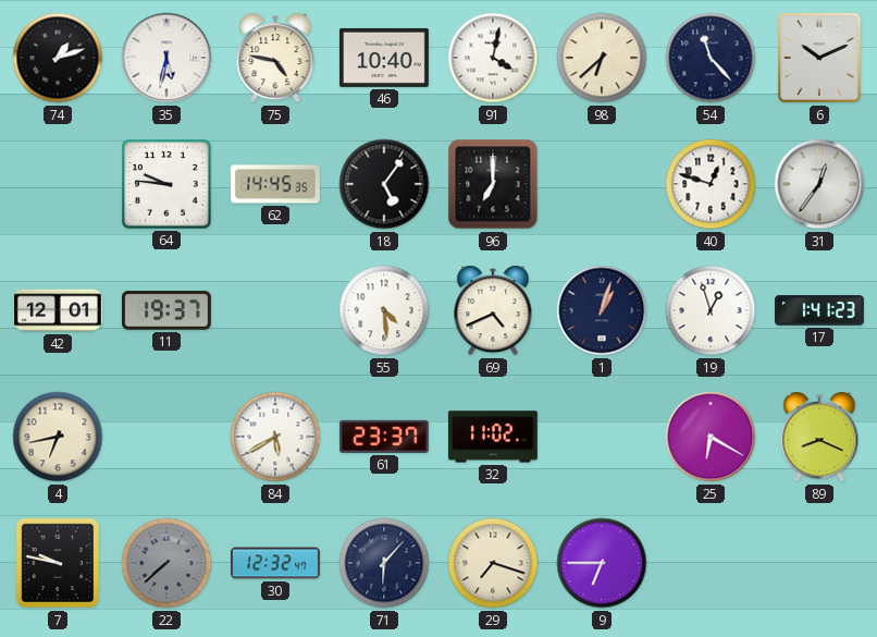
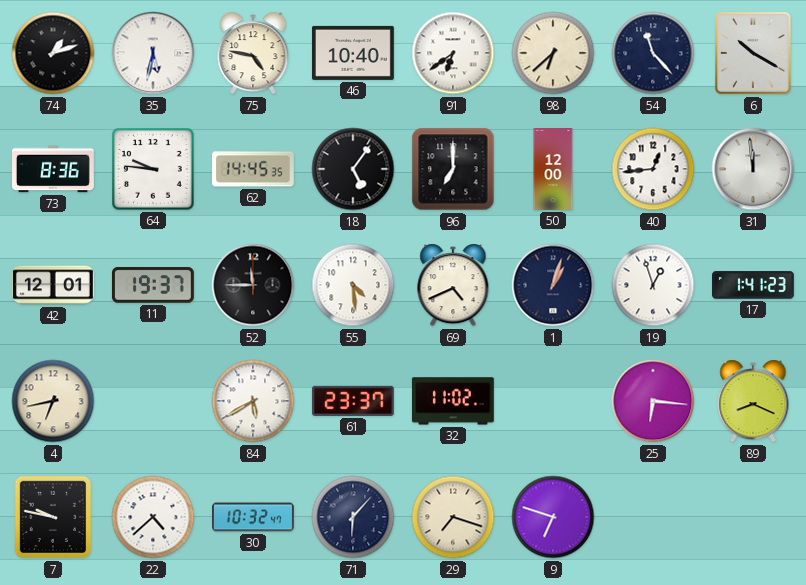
91: 4:02 -> 6:39
6: 10:11 -> 10:20
73: none -> 8:36
50: none -> 12:00
40: 12:48 -> 12:44
31: 12:36 -> 11:59
52: none -> 11:45
25: 6:20 -> 6:16
22: 7:38 -> 4:38
22 dial: grey -> white
30: 12:32 -> 10:32
9: 6:45 -> 6:48
